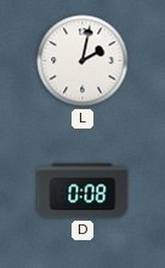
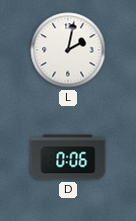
D: 0:08 -> 0:06
